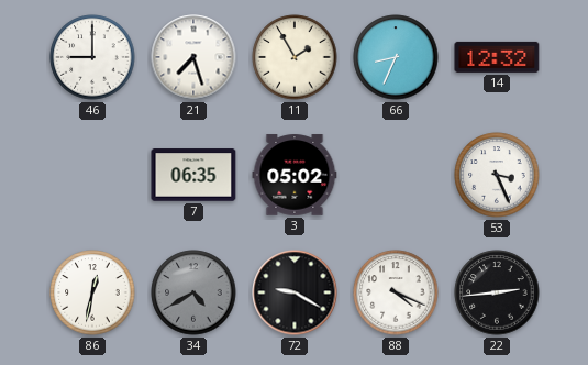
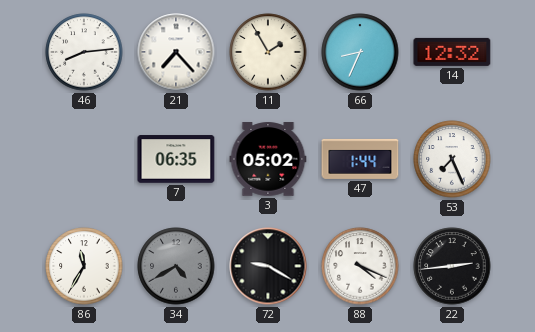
46: 9:00 -> 8:14
21: 7:27 -> 7:23
47: none -> 1:44
53: 3:26 -> 7:26
86: 12:32 -> 11:35
